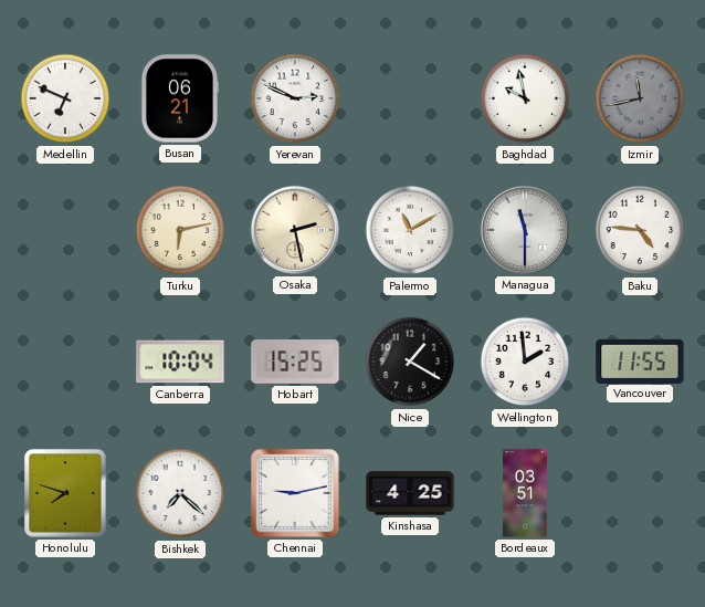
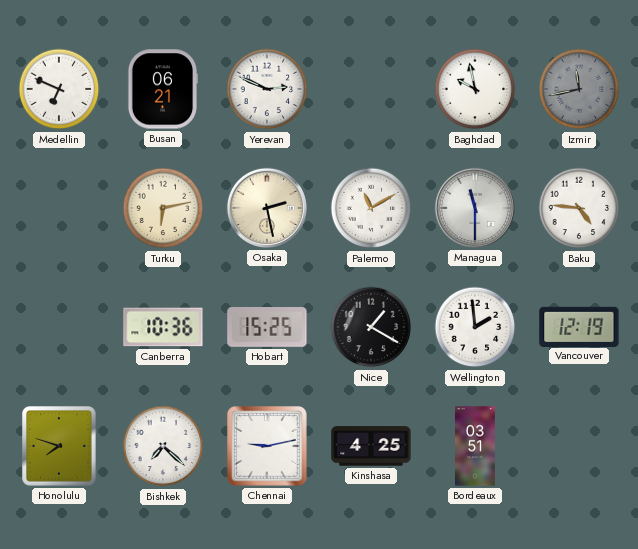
Canberra: 10:04 -> 10:36
Vancouver: 11:55 -> 12:19
